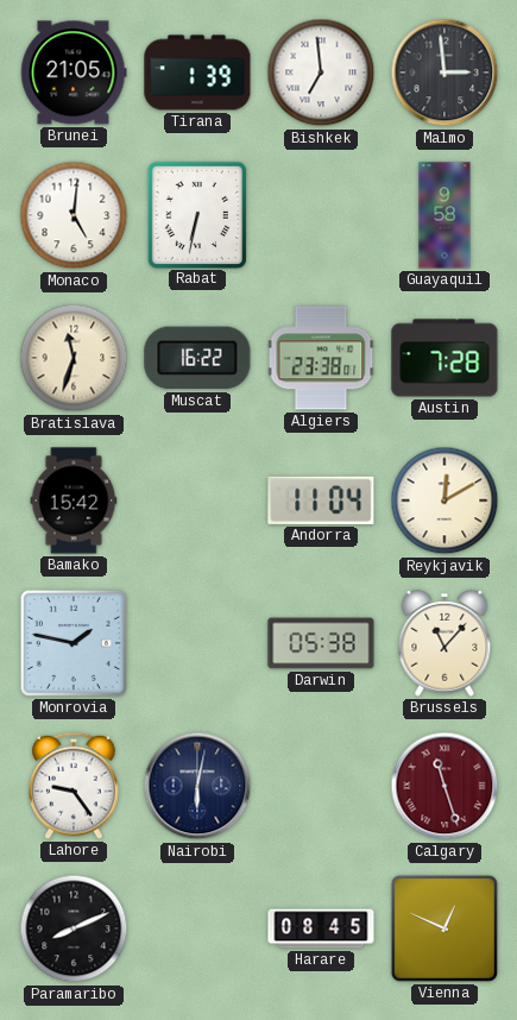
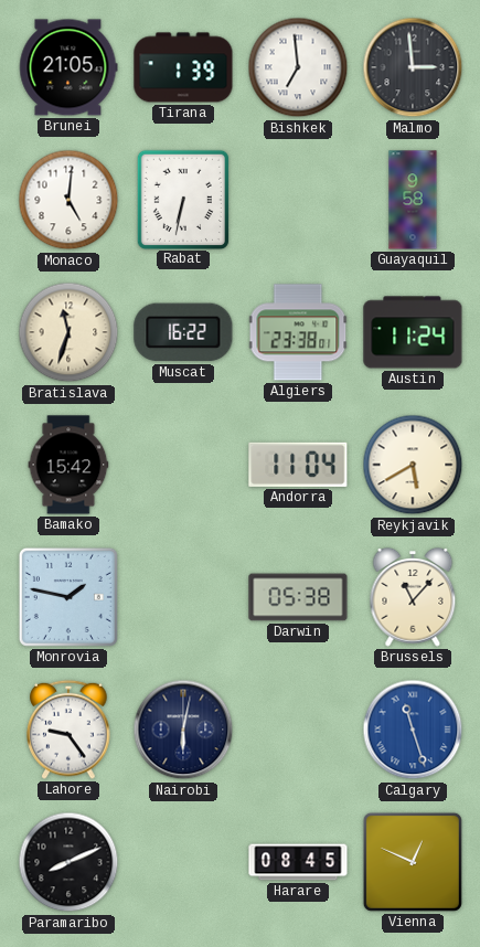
Austin: 7:28 -> 11:24
Reykjavik: 12:10 -> 5:40
Calgary dial: burgundy -> blue
